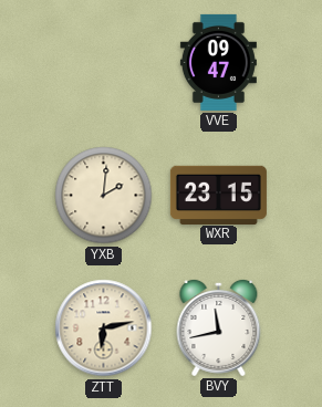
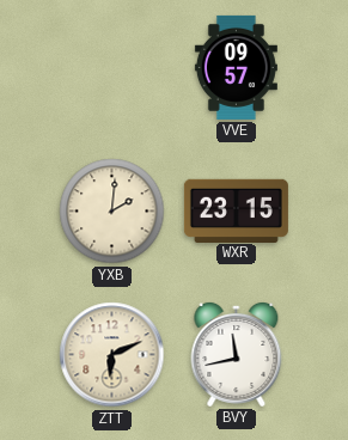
VVE: 09:47 -> 09:57
ZTT: 6:13 -> 6:11
